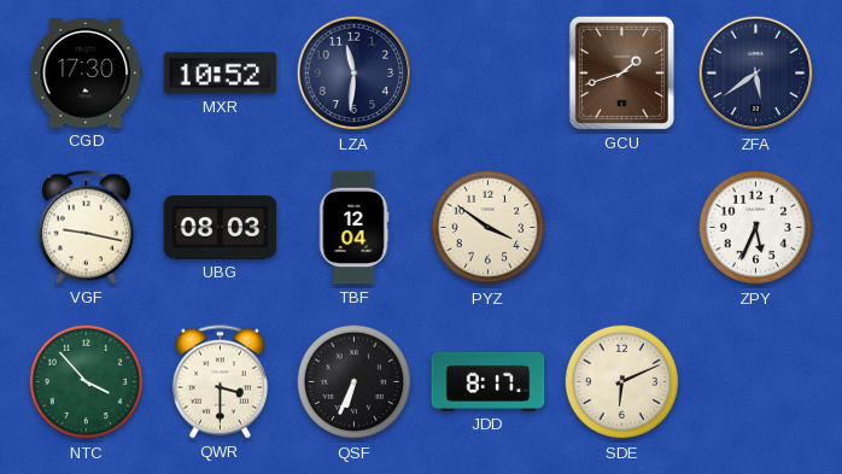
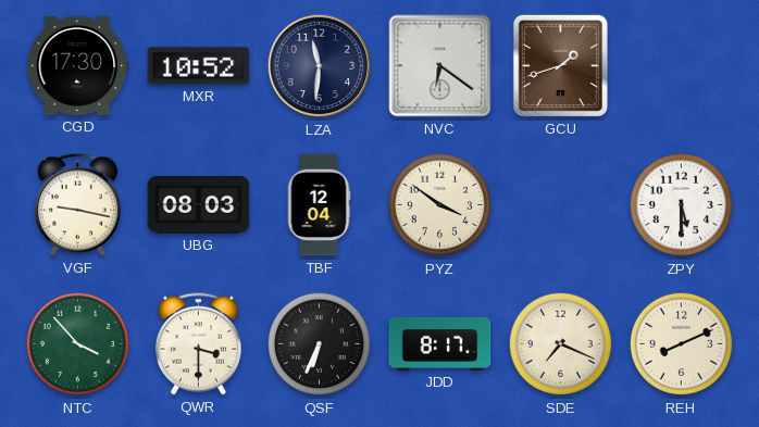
NVC: none -> 6:21
ZFA: 5:39 -> none
ZPY: 5:34 -> 5:30
SDE: 6:11 -> 7:19
REH: none -> 8:11
